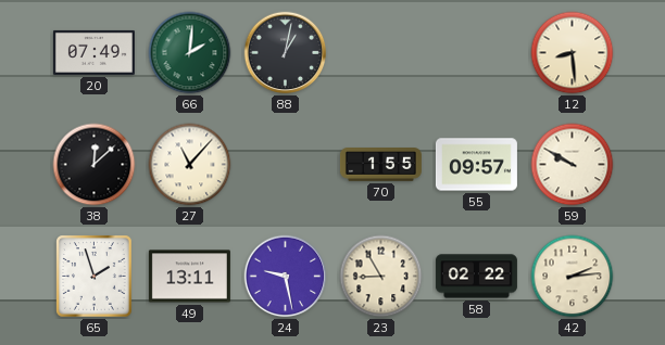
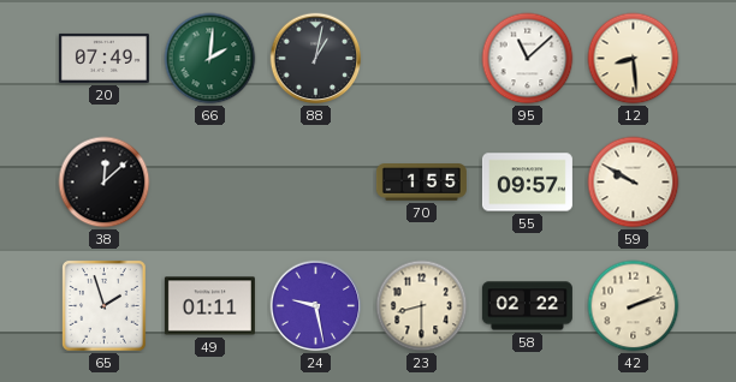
95: none -> 11:08
27: 11:07 -> none
49: 13:11 -> 01:11
23: 8:55 -> 8:30
42: 2:14 -> 2:12
